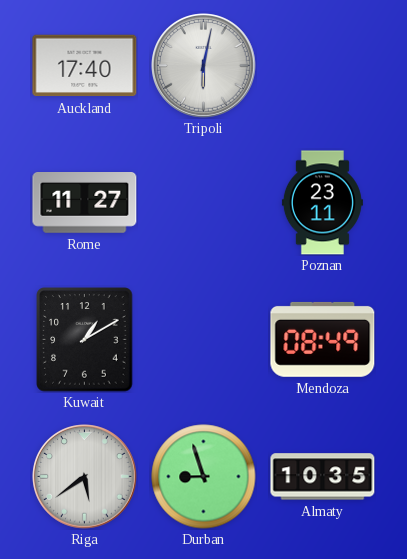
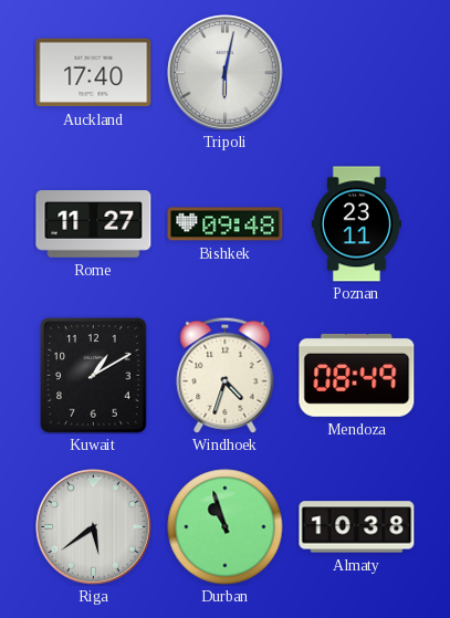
Bishkek: none -> 09:48
Windhoek: none -> 4:33
Durban: 8:57 -> 10:57
Almaty: 10:35 -> 10:38
